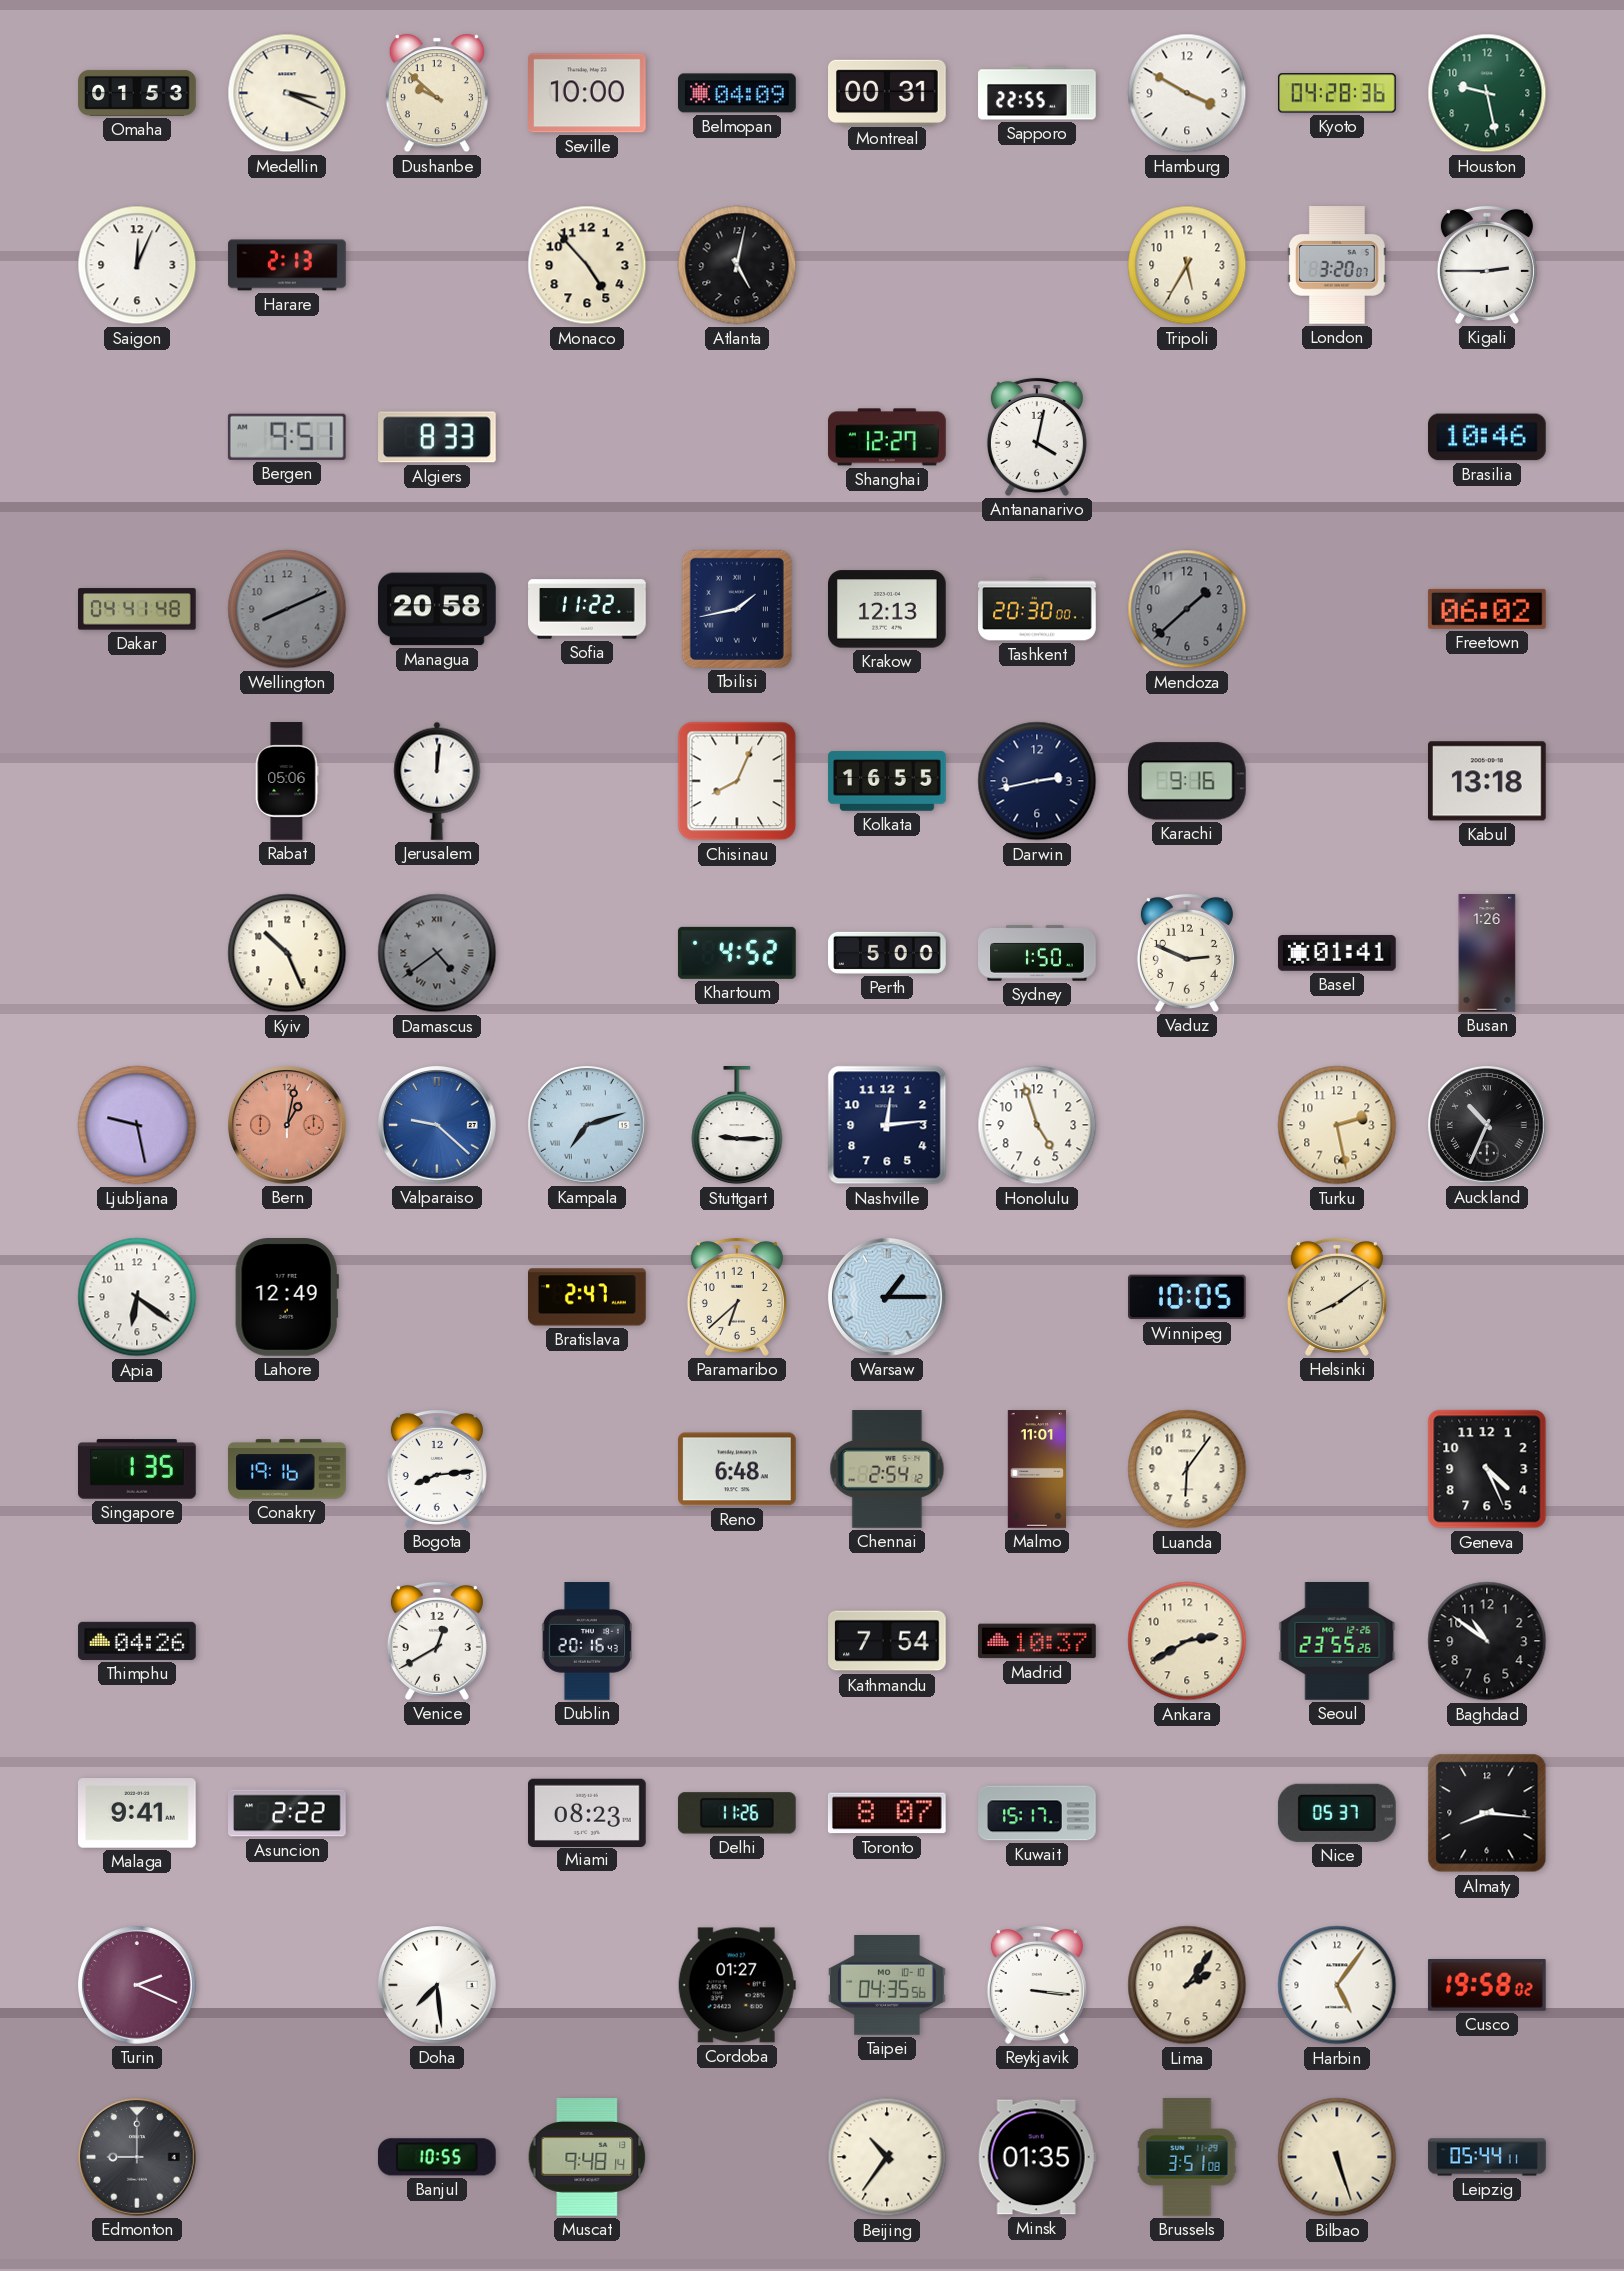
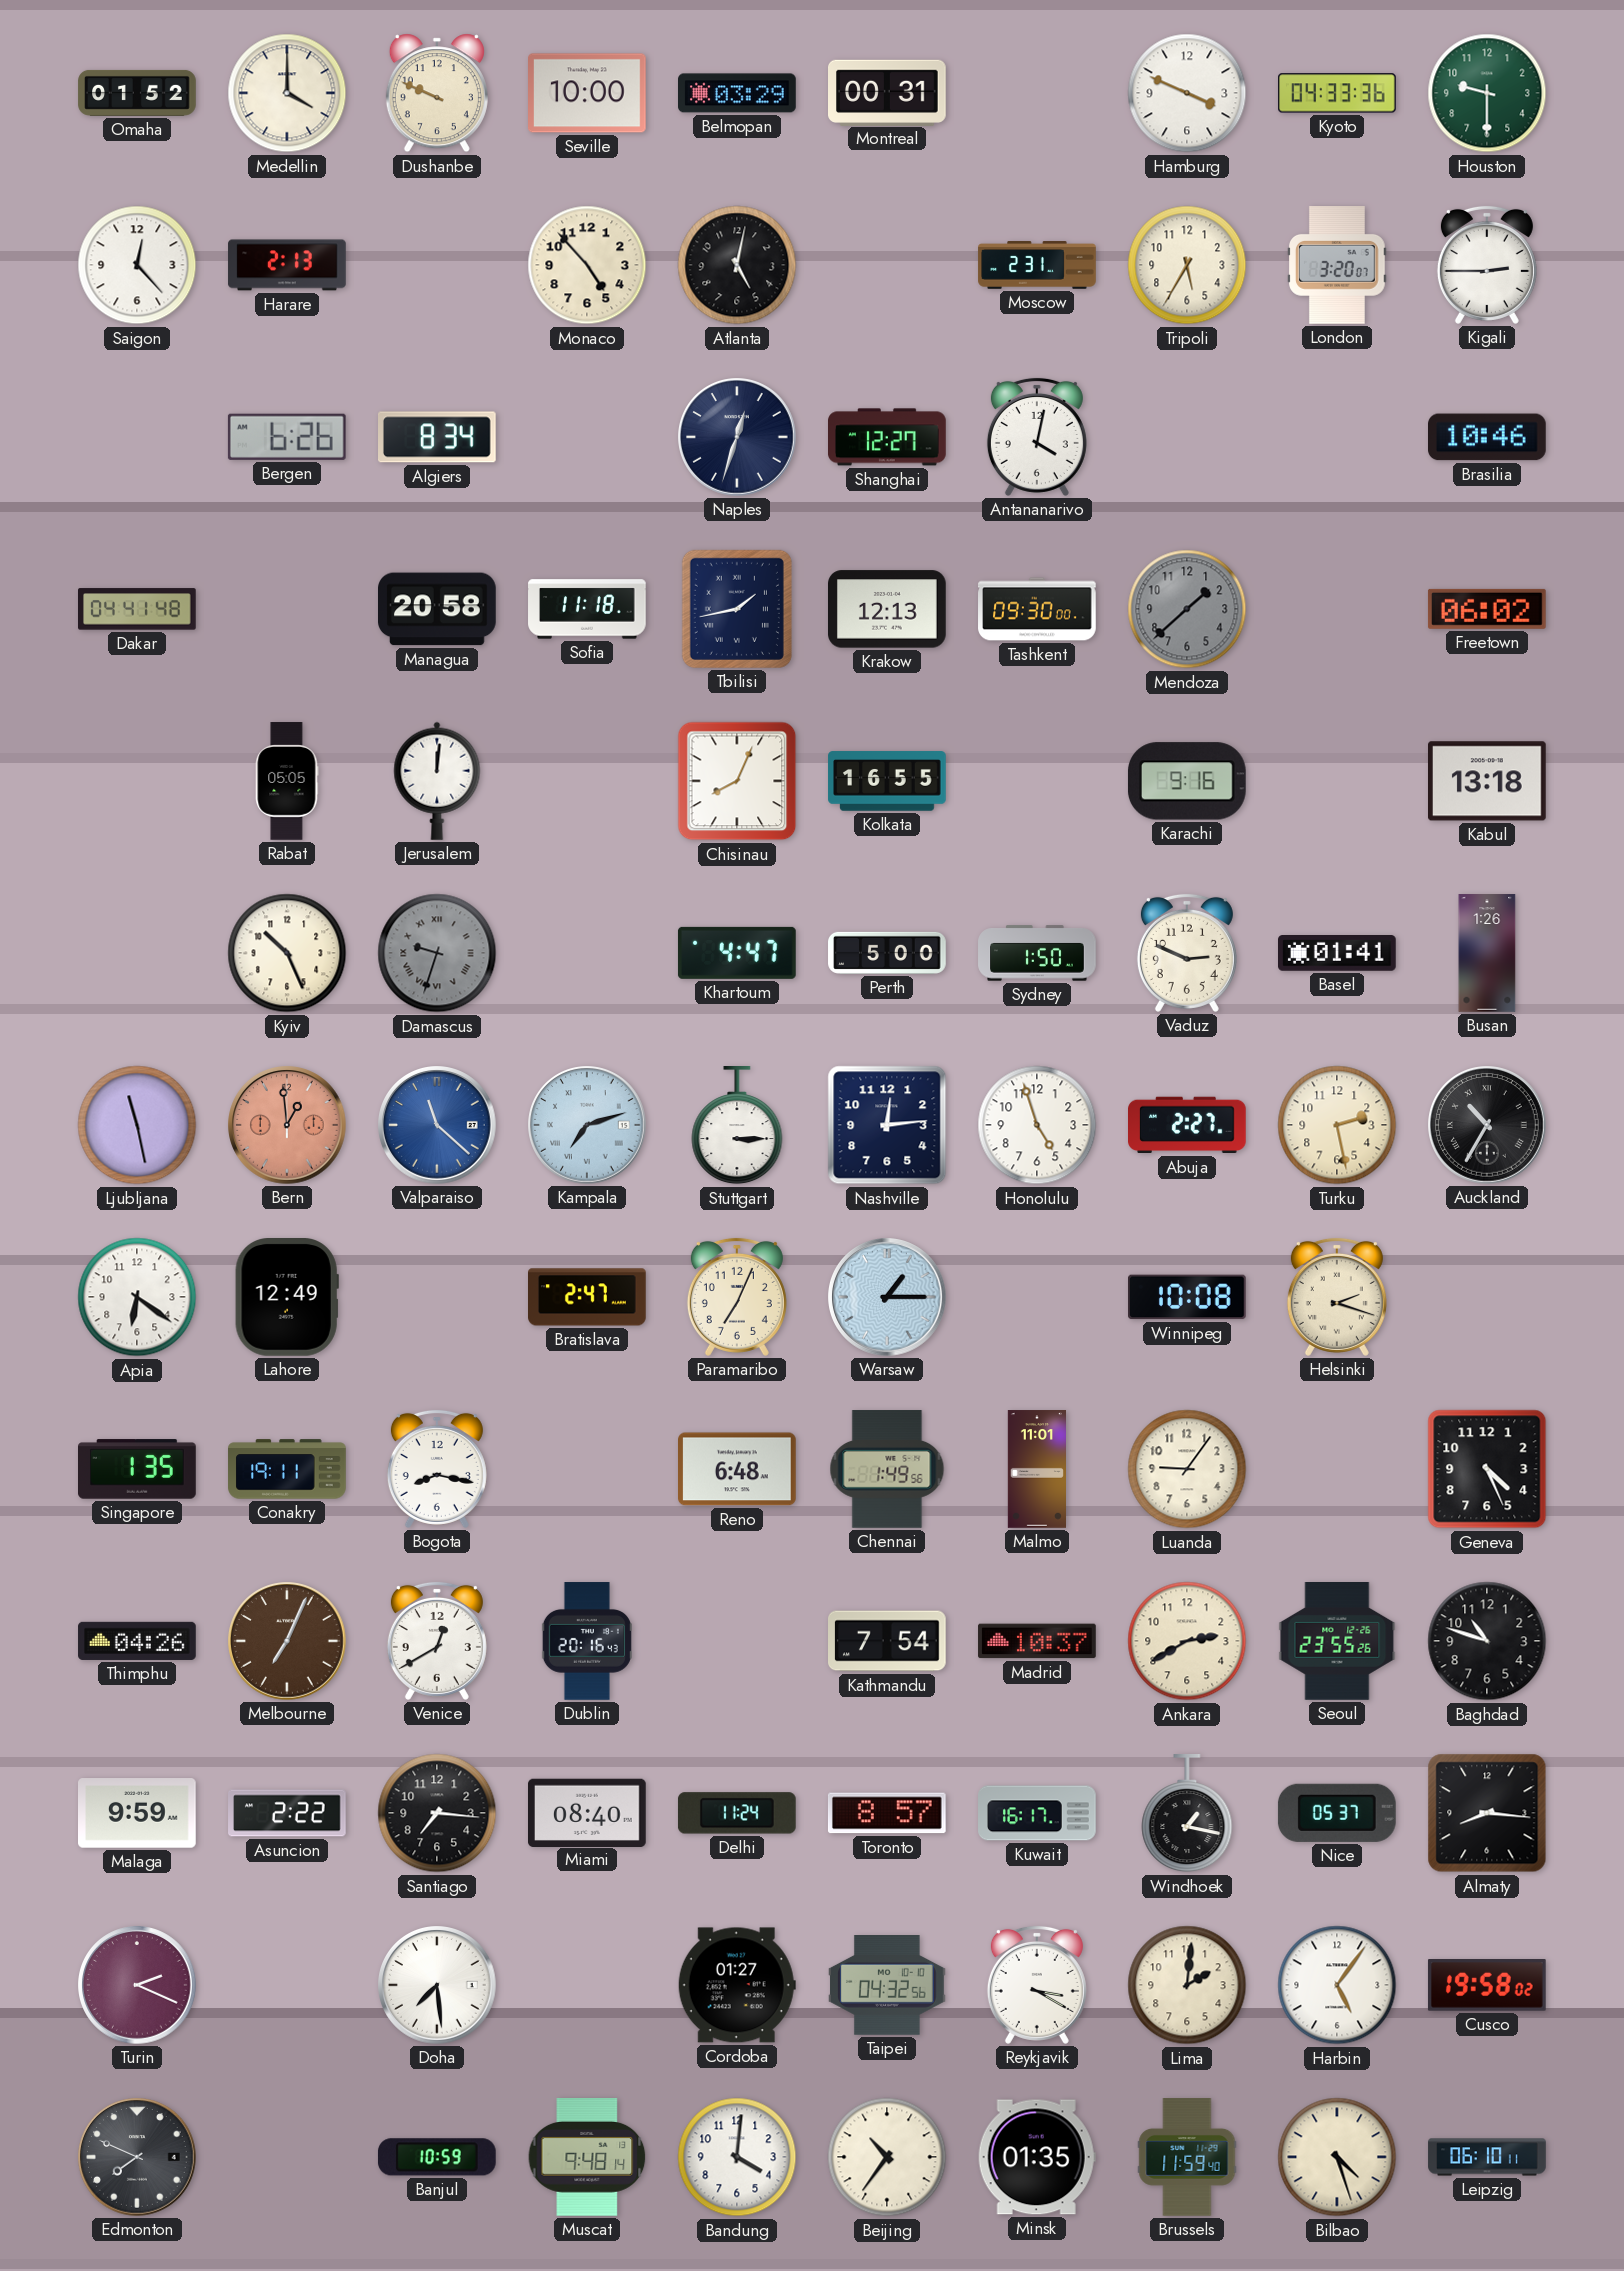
Omaha: 01:53 -> 01:52
Medellin: 3:19 -> 4:00
Dushanbe: 9:52 -> 9:49
Belmopan: 04:09 -> 03:29
Sapporo: 22:55 -> none
Hamburg: 3:50 -> 3:49
Kyoto: 04:28 -> 04:33
Houston: 9:28 -> 9:30
Saigon: 12:04 -> 12:23
Moscow: none -> 2:31
Bergen: 9:51 -> 6:26
Algiers: 8:33 -> 8:34
Naples: none -> 12:33
Wellington: 8:11 -> none
Sofia: 11:22 -> 11:18
Tashkent: 20:30 -> 09:30
Rabat: 05:06 -> 05:05
Darwin: 2:43 -> none
Damascus: 4:39 -> 9:33
Khartoum: 4:52 -> 4:47
Ljubljana: 9:28 -> 11:28
Bern: 1:02 -> 12:59
Valparaiso: 9:22 -> 11:22
Stuttgart: 9:15 -> 3:15
Abuja: none -> 2:27
Auckland: 10:34 -> 10:35
Paramaribo: 6:38 -> 7:04
Winnipeg: 10:05 -> 10:08
Helsinki: 8:09 -> 2:18
Conakry: 19:16 -> 19:11
Bogota: 8:14 -> 8:17
Chennai: 2:54 -> 1:49
Luanda: 6:06 -> 9:06
Melbourne: none -> 7:04
Baghdad: 10:51 -> 10:48
Malaga: 9:41 -> 9:59
Santiago: none -> 7:16
Miami: 08:23 -> 08:40
Delhi: 11:26 -> 11:24
Toronto: 8:07 -> 8:57
Kuwait: 15:17 -> 16:17
Windhoek: none -> 1:17
Taipei: 04:35 -> 04:32
Reykjavik: 3:16 -> 3:20
Lima: 2:06 -> 2:01
Edmonton: 9:00 -> 7:49
Banjul: 10:55 -> 10:59
Bandung: none -> 4:01
Brussels: 3:51 -> 11:59
Bilbao: 5:27 -> 4:27
Leipzig: 05:44 -> 06:10
